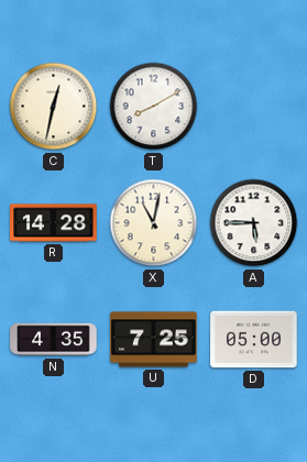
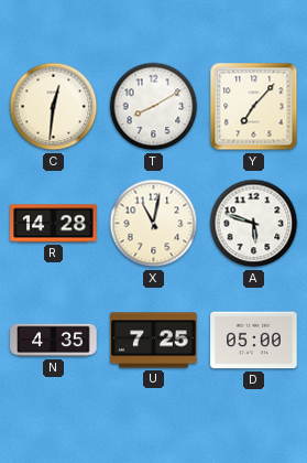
C: 12:32 -> 12:31
Y: none -> 7:07
A: 5:45 -> 5:48
